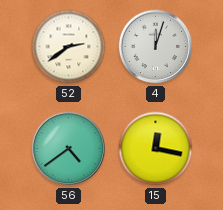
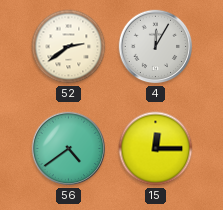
4: 12:03 -> 12:05
15: 12:17 -> 12:15
